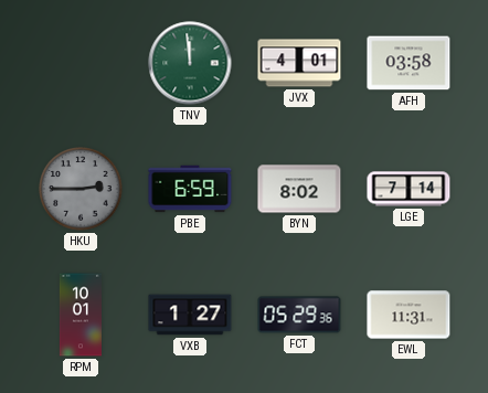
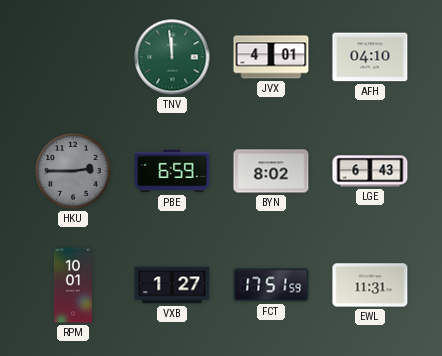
AFH: 03:58 -> 04:10
LGE: 7:14 -> 6:43
FCT: 05:29 -> 17:51
